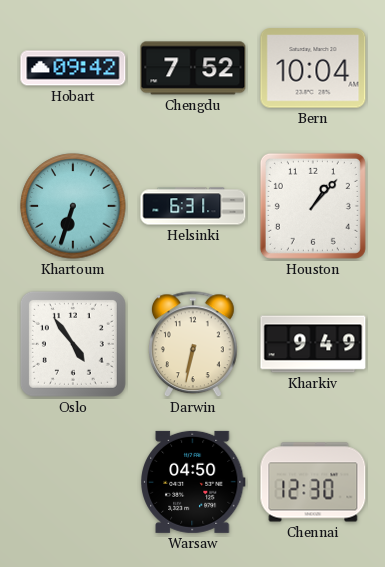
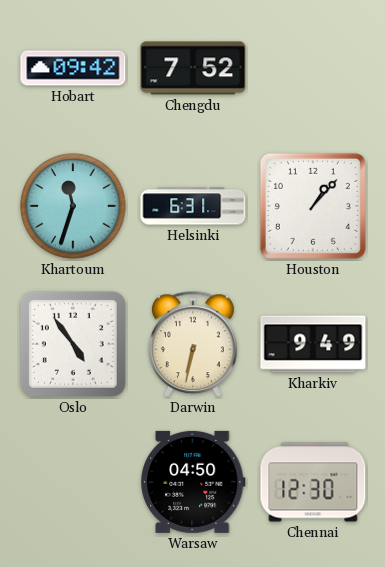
Bern: 10:04 -> none
Khartoum: 6:33 -> 11:33
